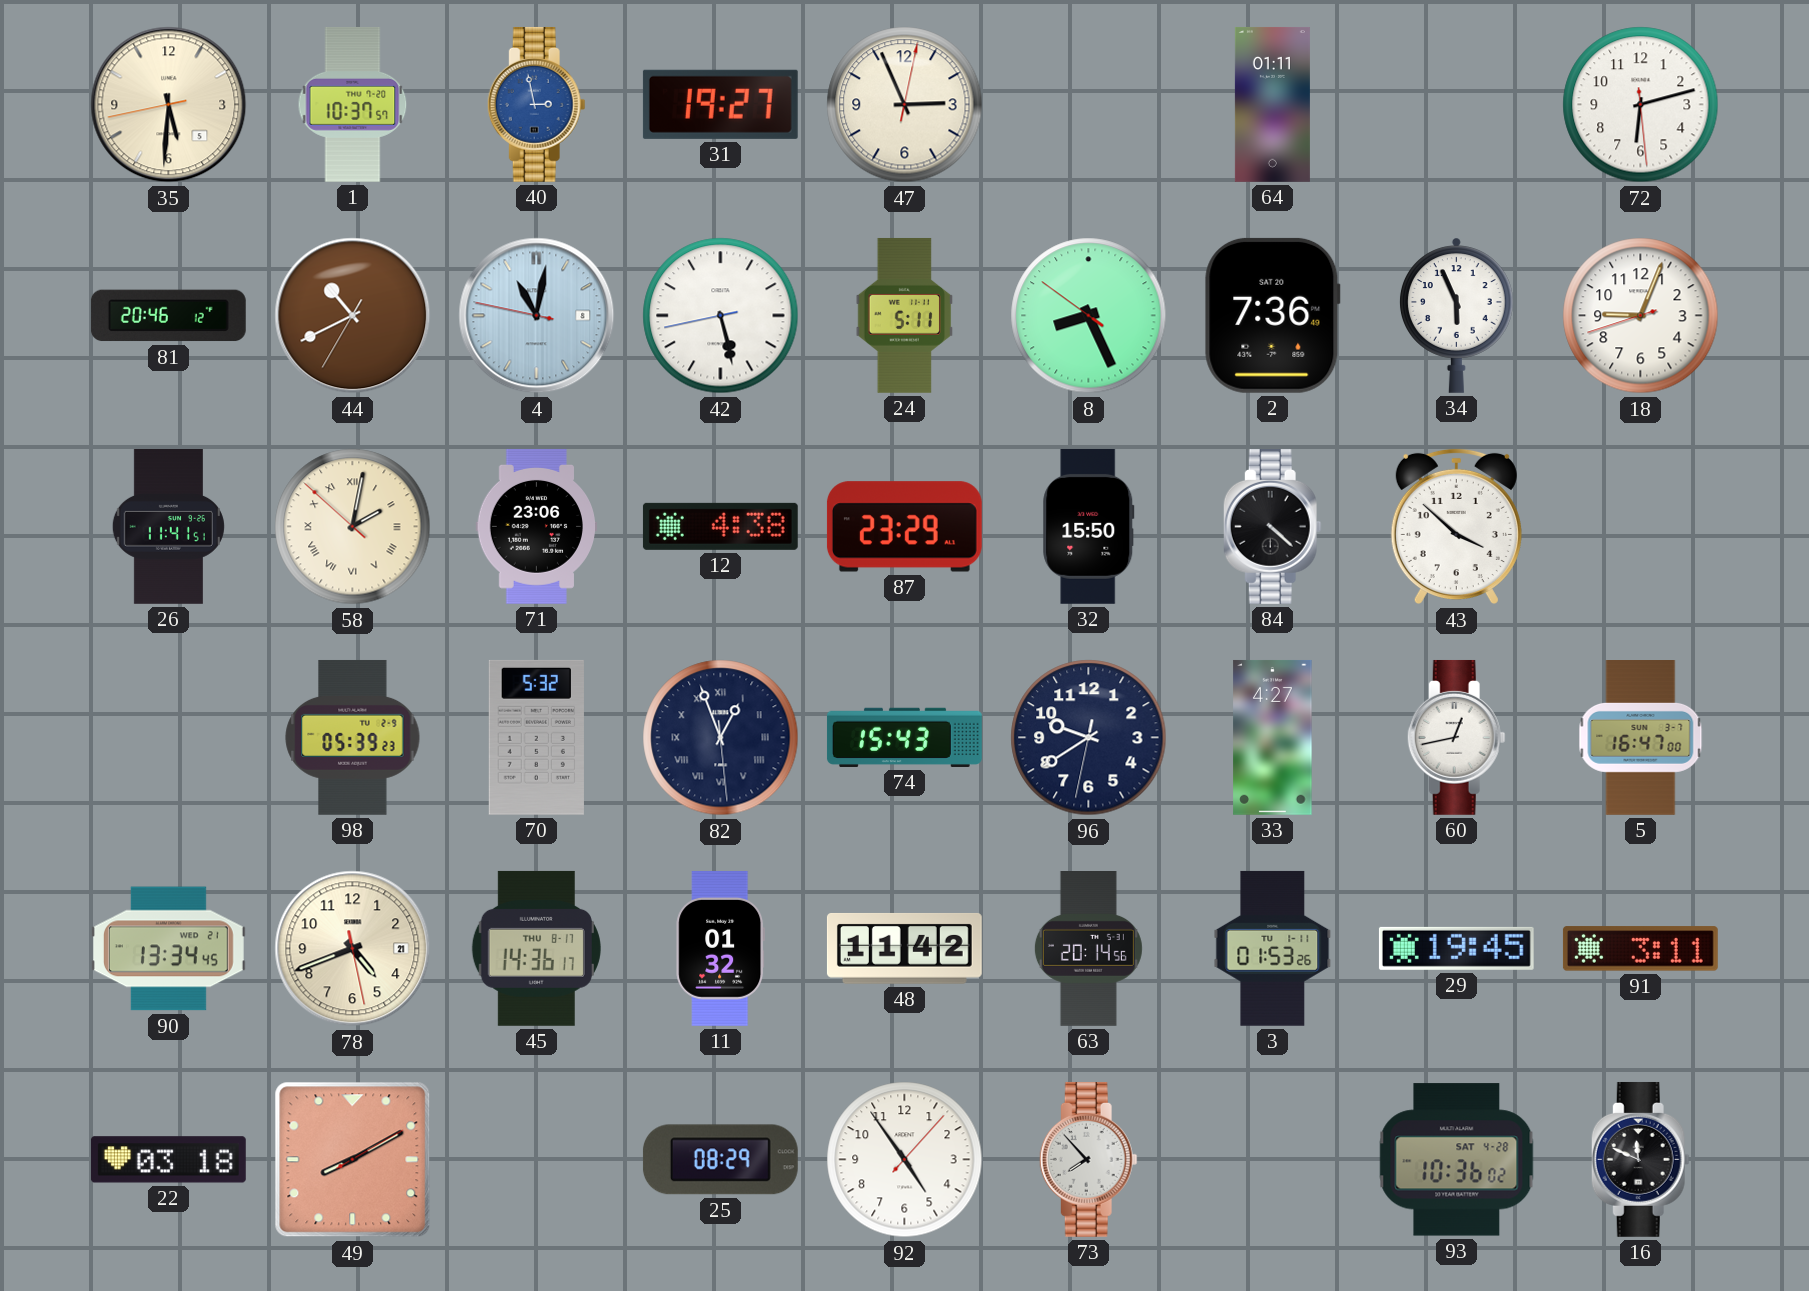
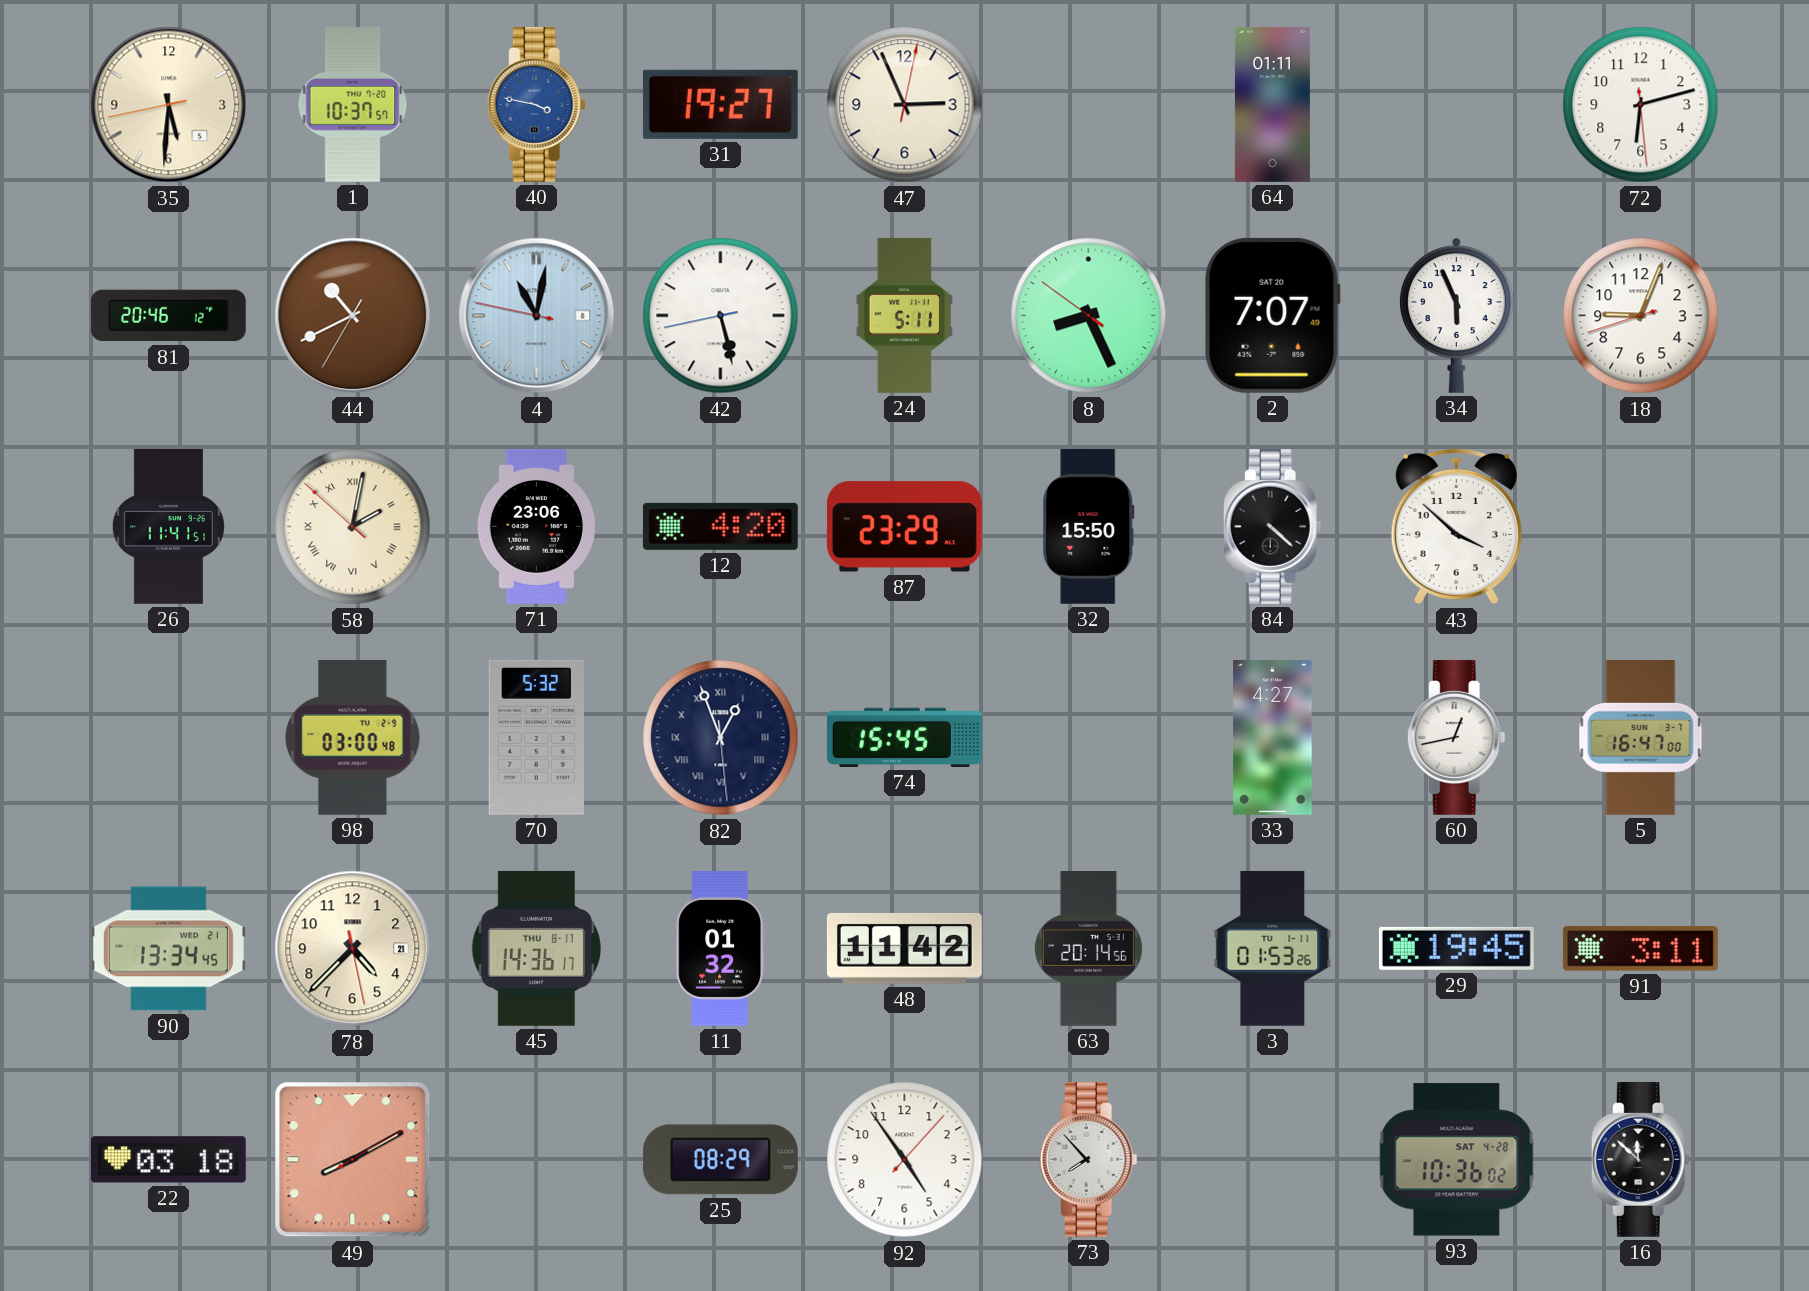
40: 2:58 -> 3:47
2: 7:36 -> 7:07
12: 4:38 -> 4:20
98: 05:39 -> 03:00
74: 15:43 -> 15:45
96: 9:39 -> none
78: 4:41 -> 4:37
16: 11:49 -> 11:52
